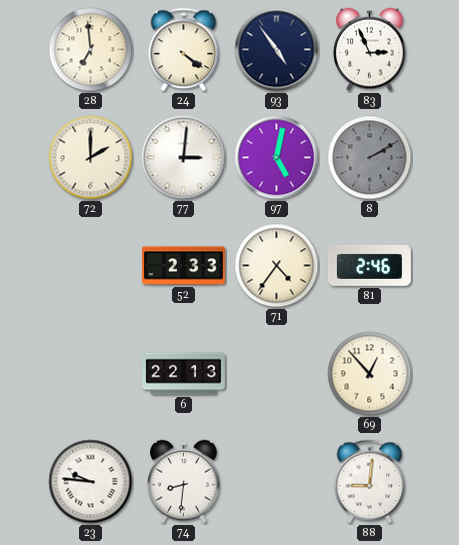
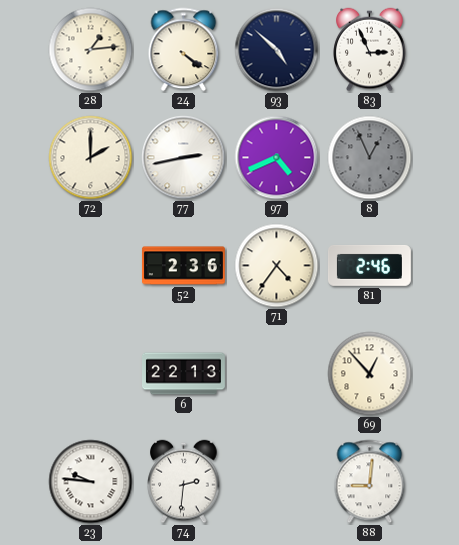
28: 6:59 -> 1:14
93: 4:54 -> 4:52
77: 3:01 -> 2:43
97: 5:02 -> 4:41
8: 2:10 -> 12:56
52: 2:33 -> 2:36
74: 8:31 -> 2:31
